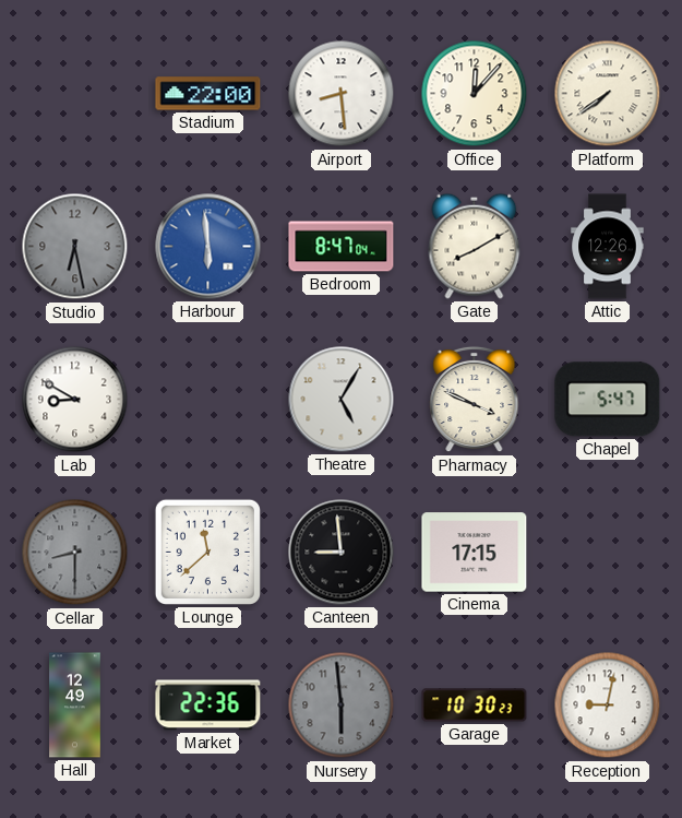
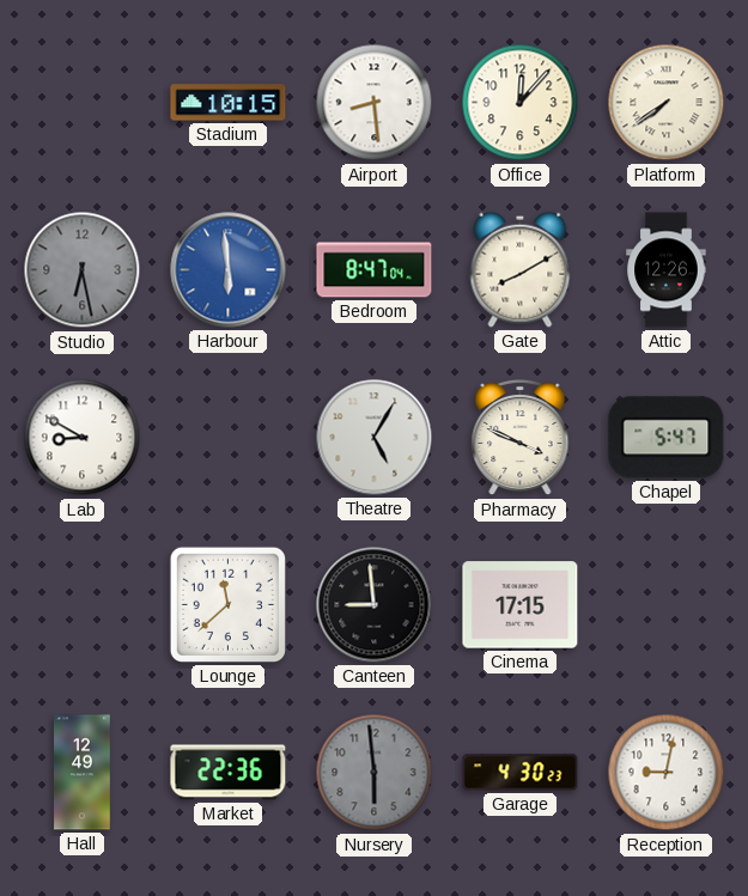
Stadium: 22:00 -> 10:15
Cellar: 8:30 -> none
Garage: 10:30 -> 4:30
